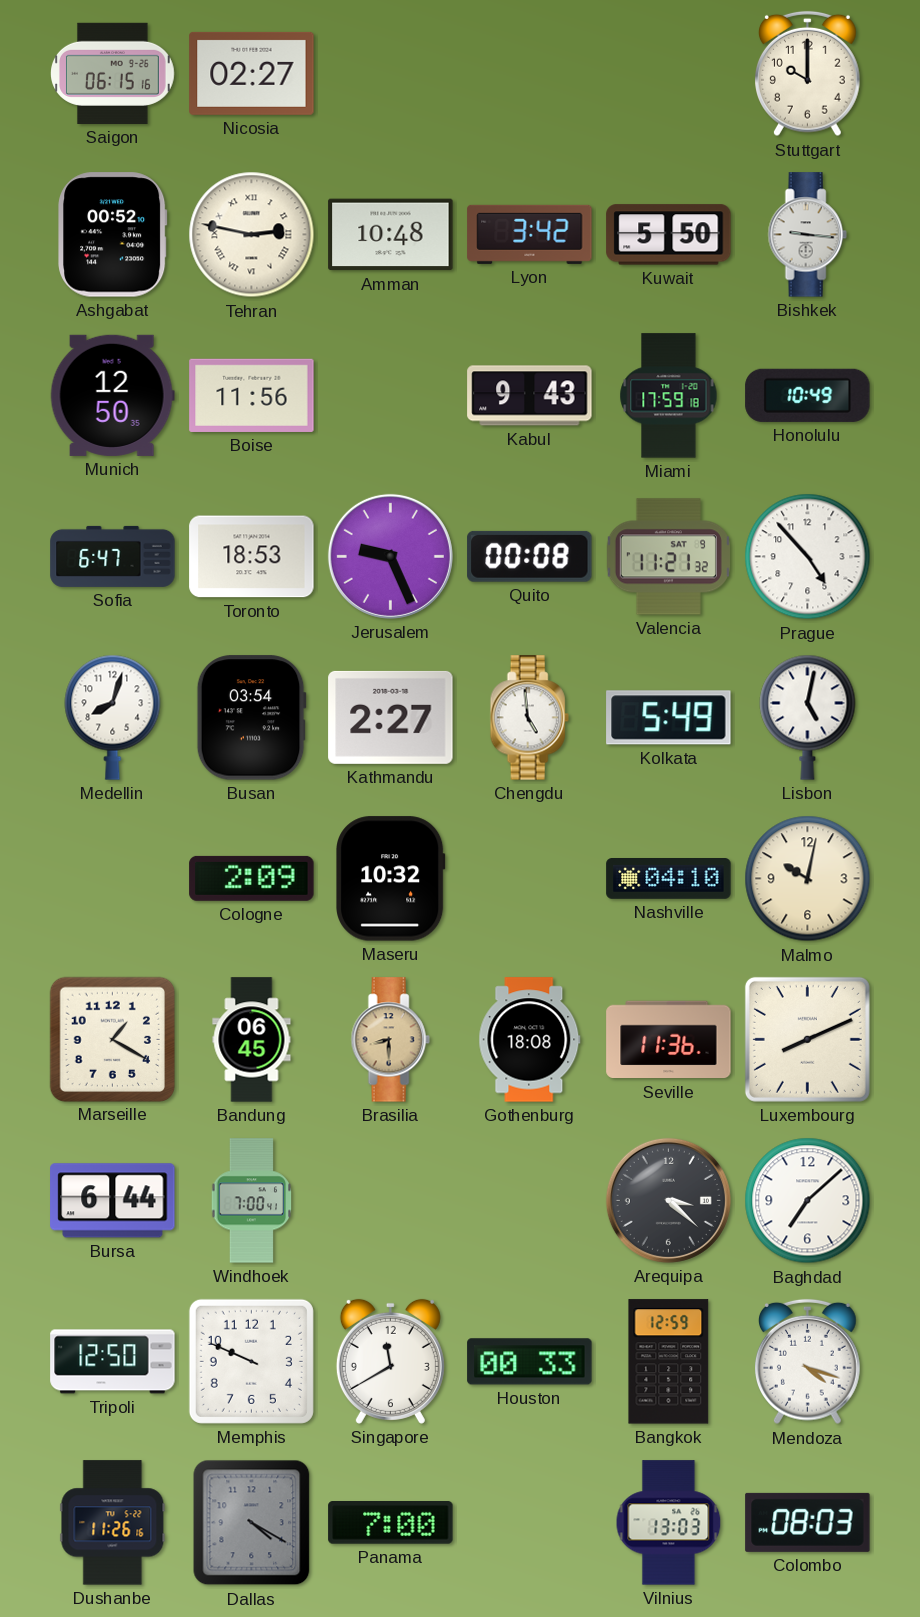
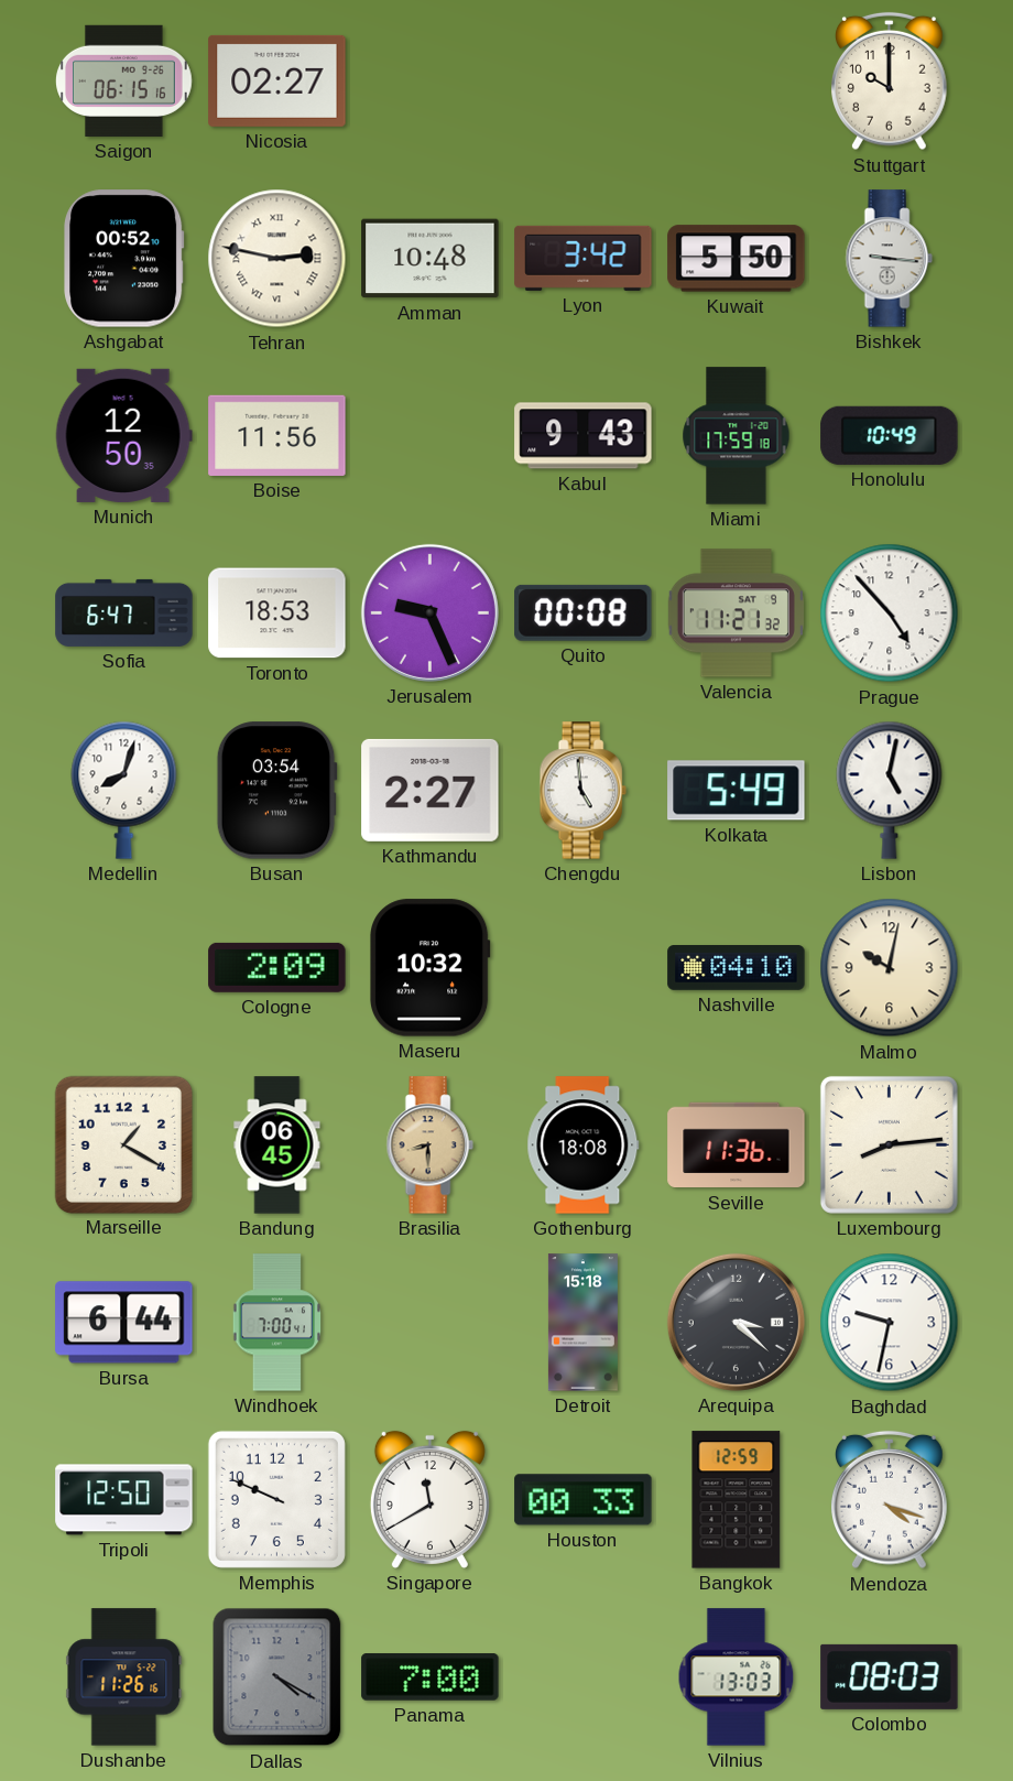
Luxembourg: 8:11 -> 8:14
Detroit: none -> 15:18
Baghdad: 7:08 -> 9:32
